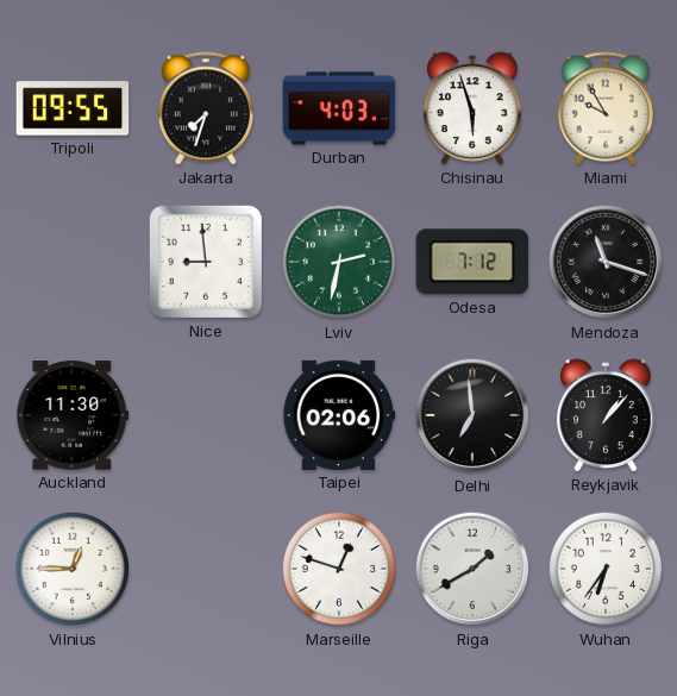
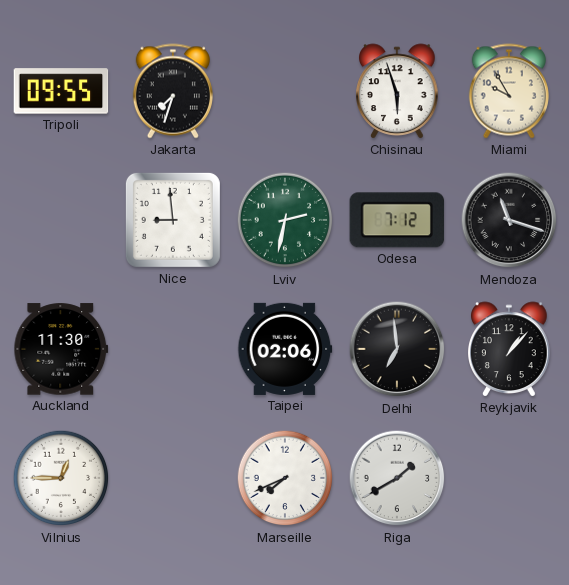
Durban: 4:03 -> none
Marseille: 12:48 -> 7:41
Wuhan: 6:36 -> none
